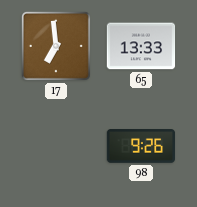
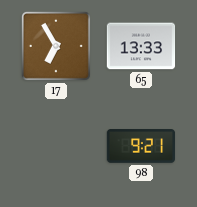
17: 6:59 -> 6:55
98: 9:26 -> 9:21
